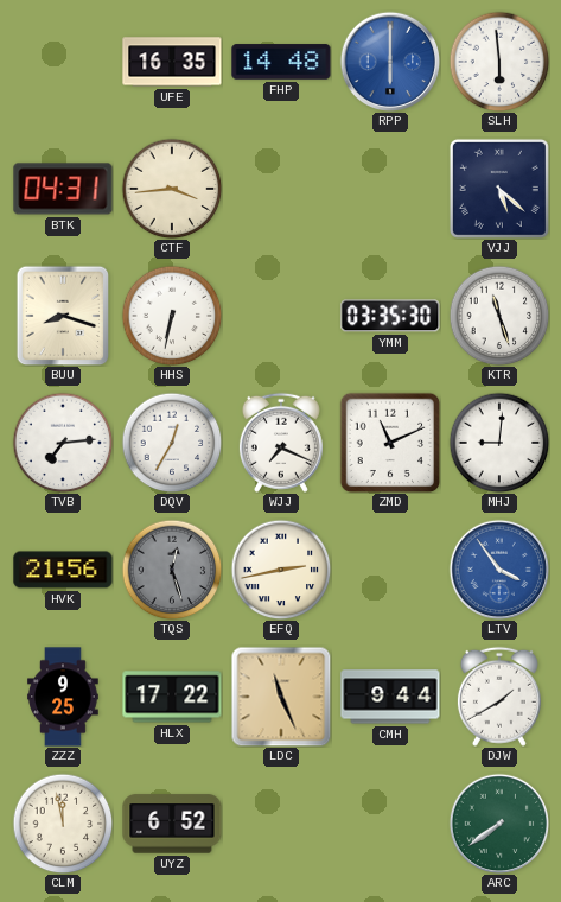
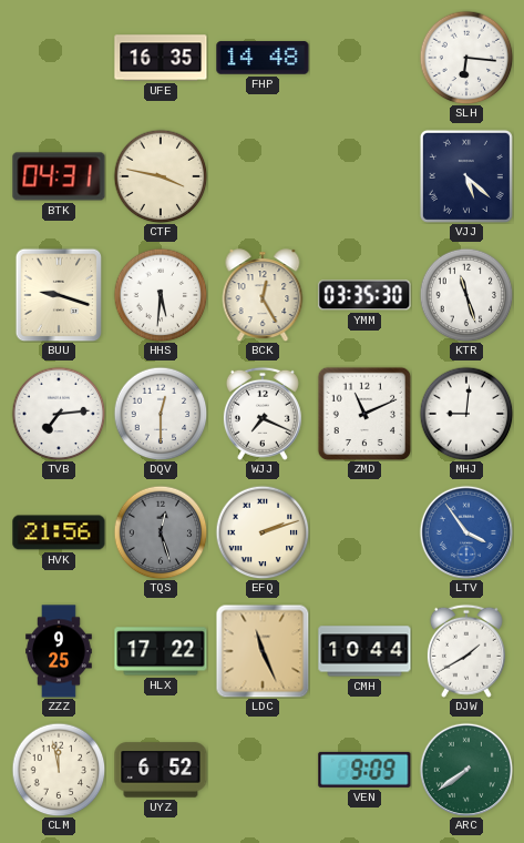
RPP: 6:00 -> none
SLH: 5:59 -> 6:16
CTF: 3:44 -> 3:47
BUU: 8:18 -> 9:18
HHS: 6:32 -> 5:31
BCK: none -> 12:25
DQV: 12:35 -> 12:30
EFQ: 2:43 -> 2:12
CMH: 9:44 -> 10:44
VEN: none -> 9:09
